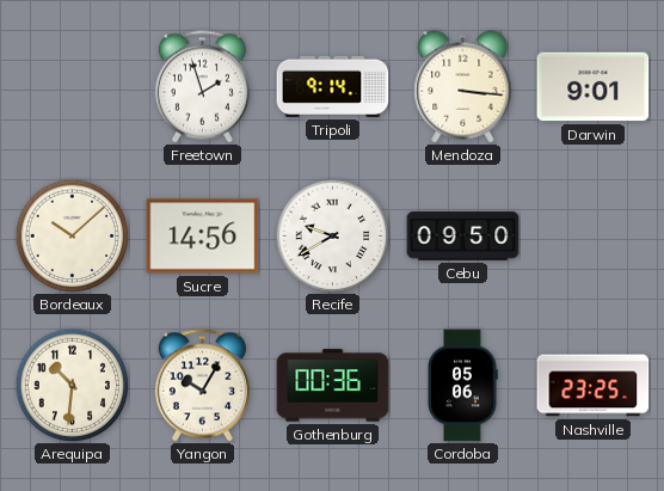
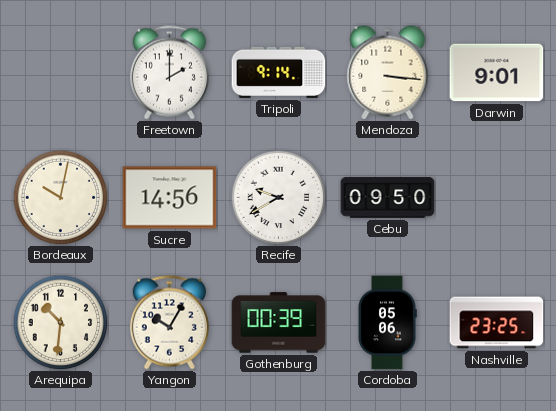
Freetown: 1:57 -> 2:00
Bordeaux: 10:08 -> 10:02
Gothenburg: 00:36 -> 00:39
